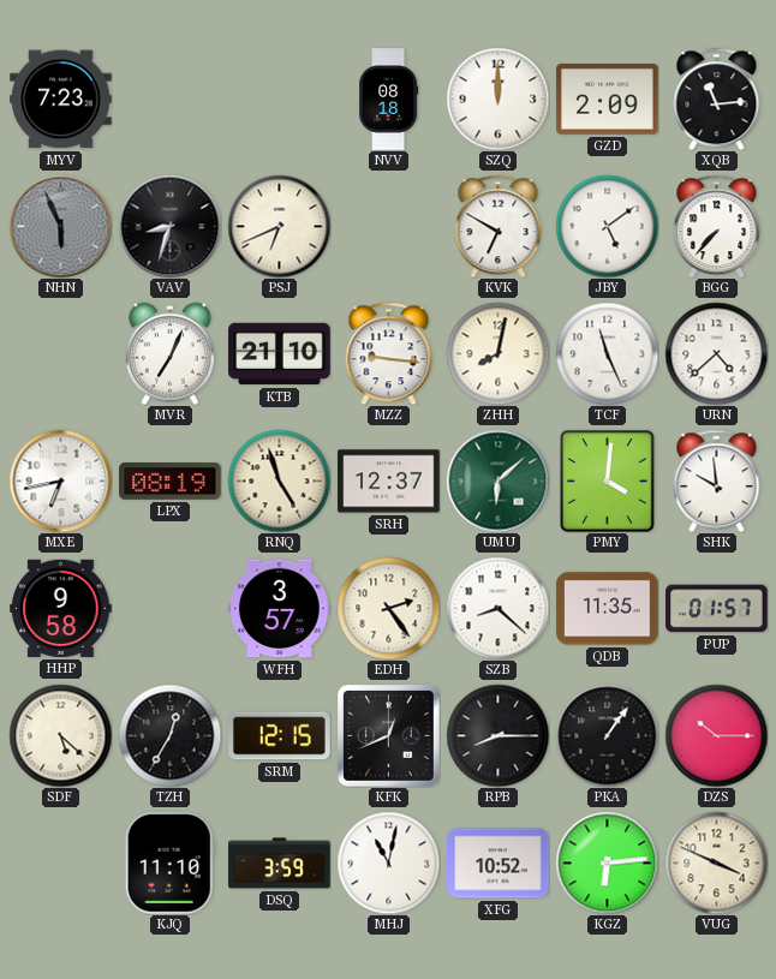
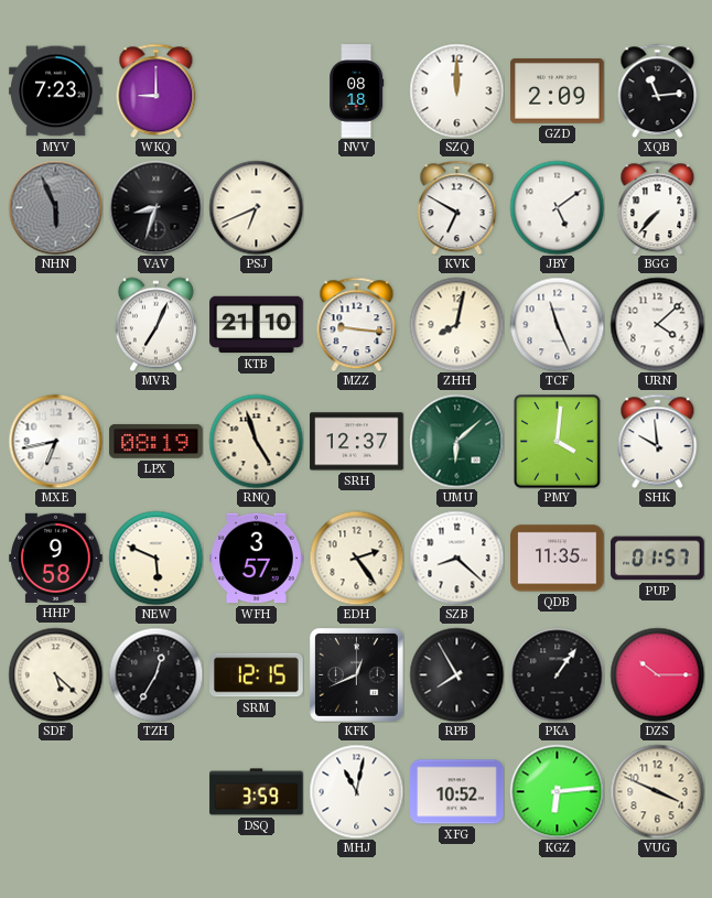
WKQ: none -> 9:00
URN: 4:38 -> 4:08
NEW: none -> 5:49
RPB: 8:15 -> 7:55
KJQ: 11:10 -> none
